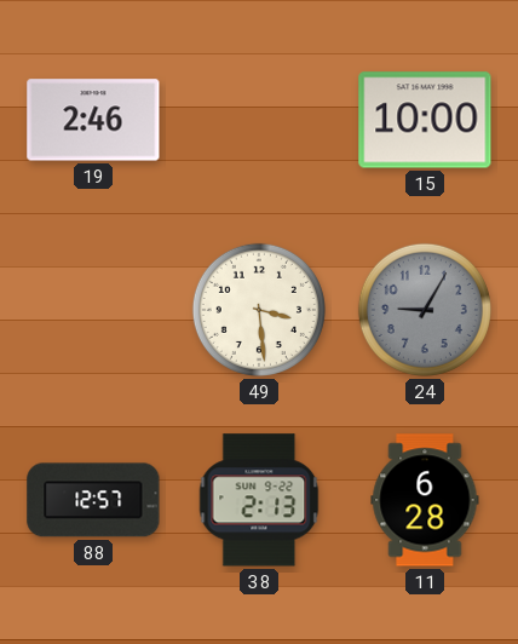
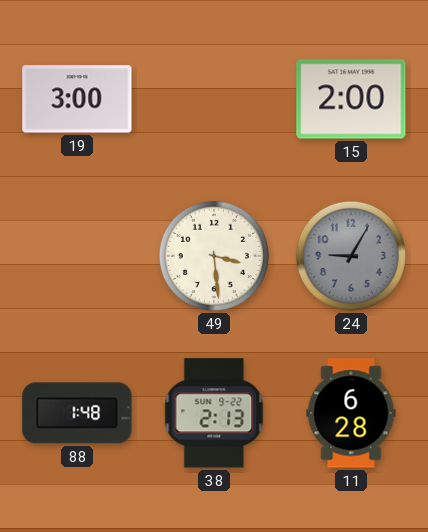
19: 2:46 -> 3:00
15: 10:00 -> 2:00
88: 12:57 -> 1:48
